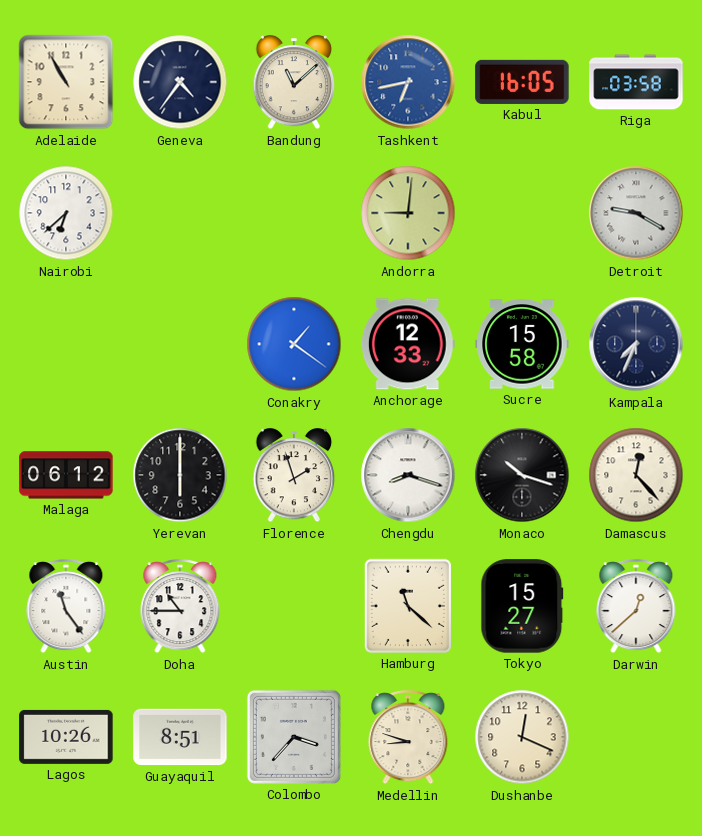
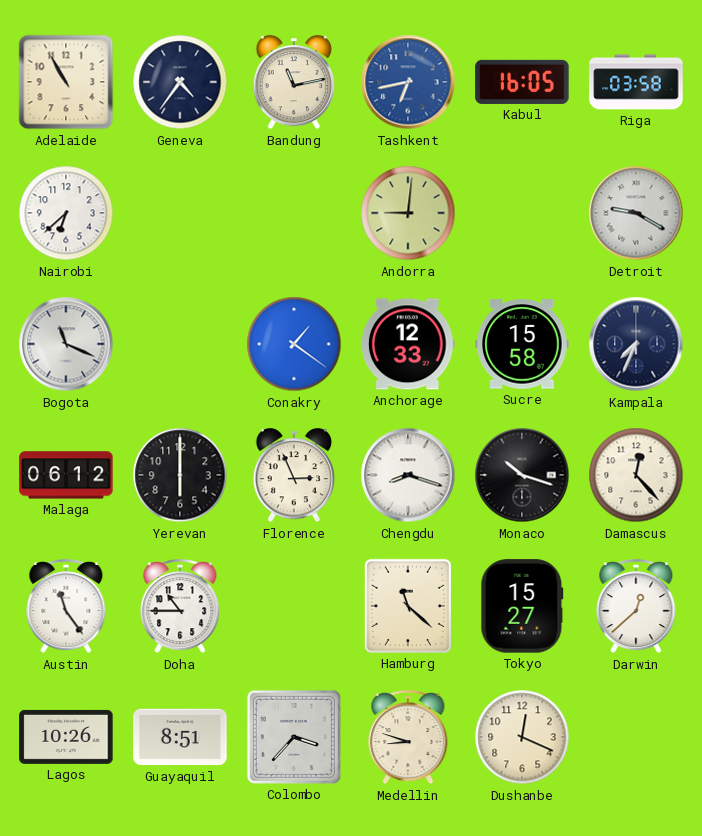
Bandung: 11:08 -> 11:13
Bogota: none -> 11:19
Florence: 1:57 -> 2:56
